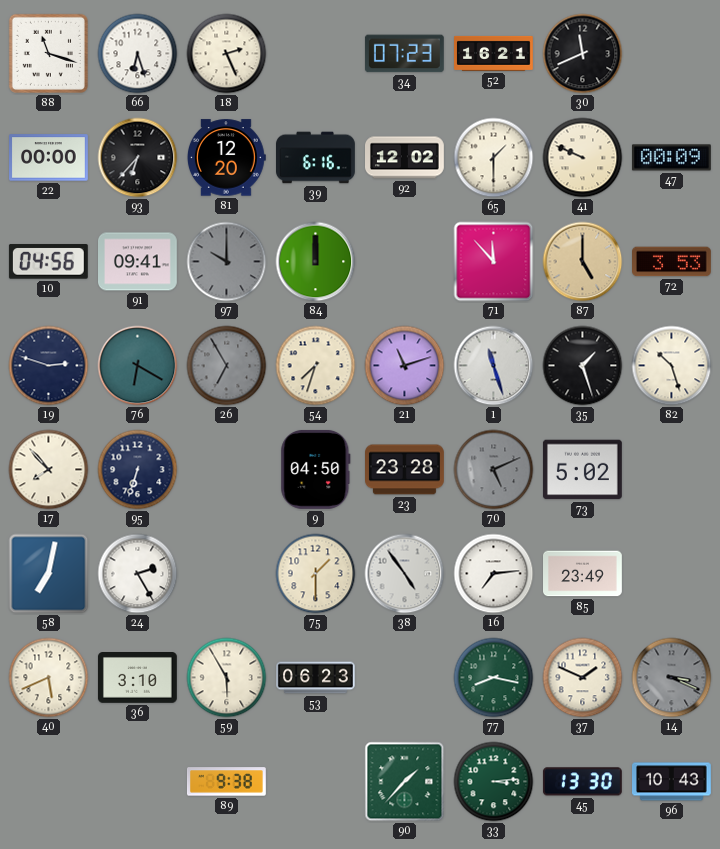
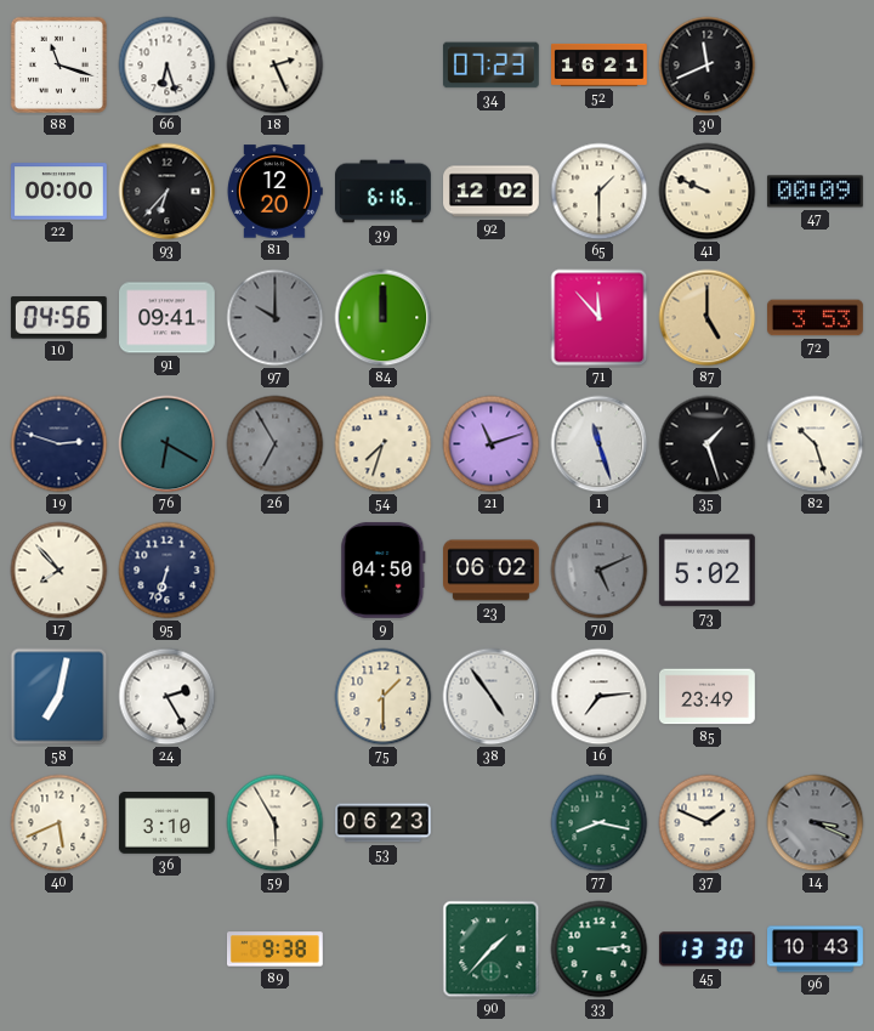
23: 23:28 -> 06:02
